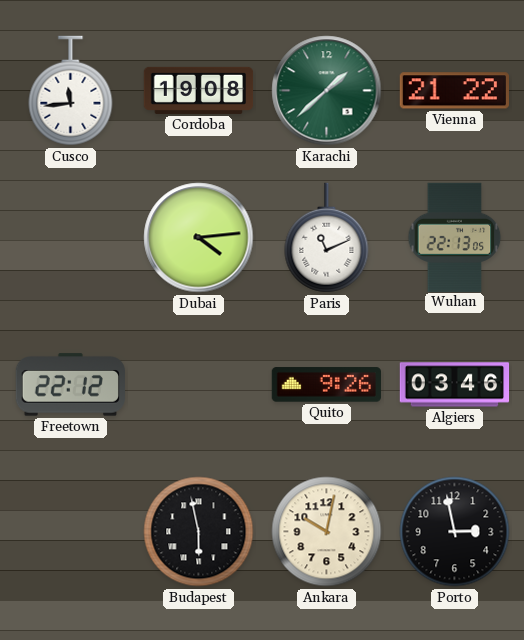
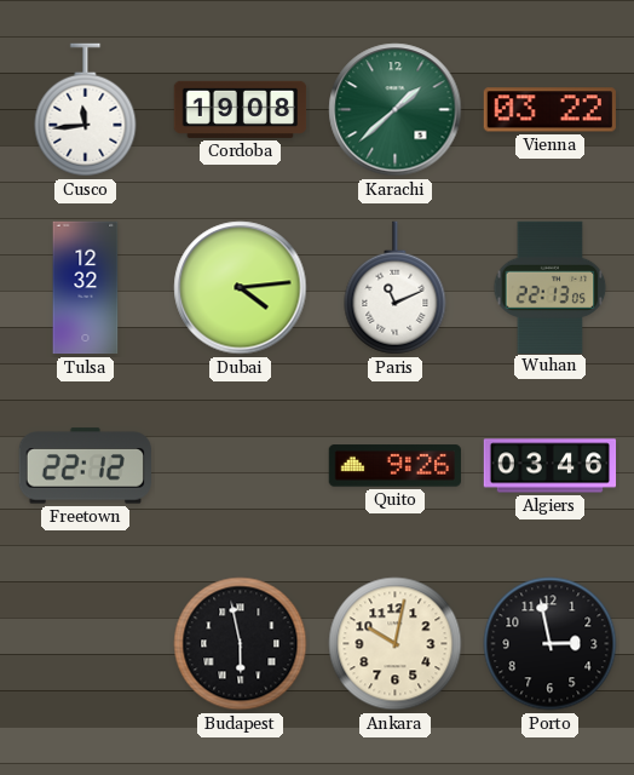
Vienna: 21:22 -> 03:22
Tulsa: none -> 12:32
